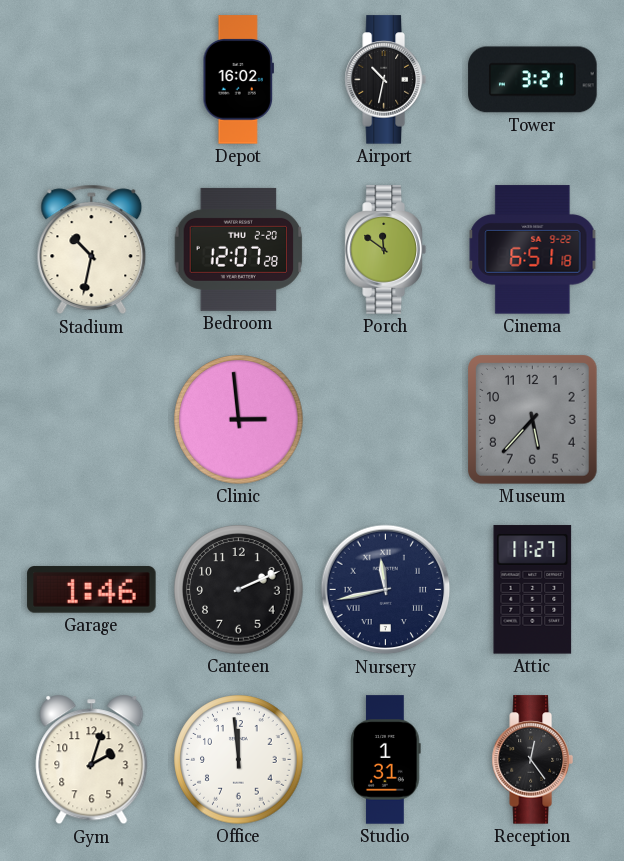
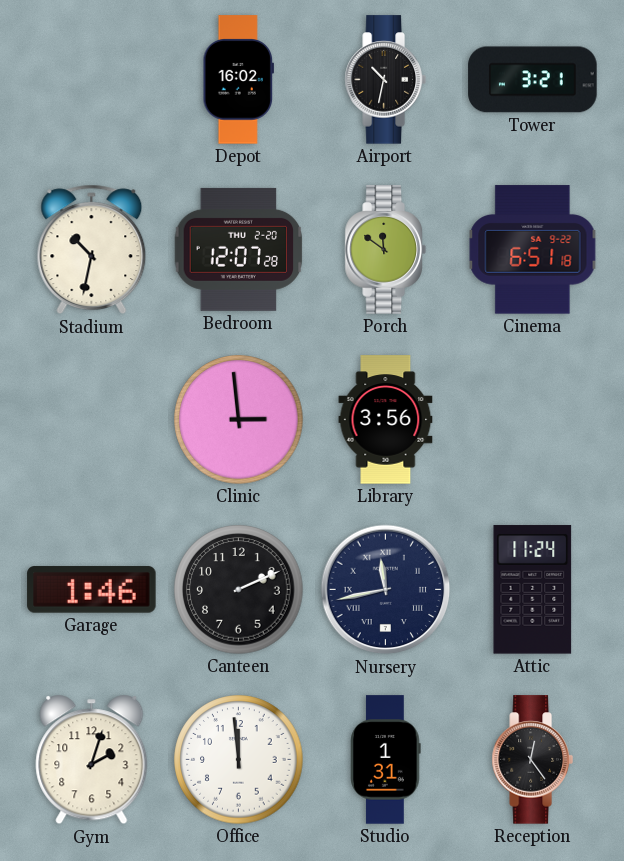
Library: none -> 3:56
Museum: 5:37 -> none
Attic: 11:27 -> 11:24
